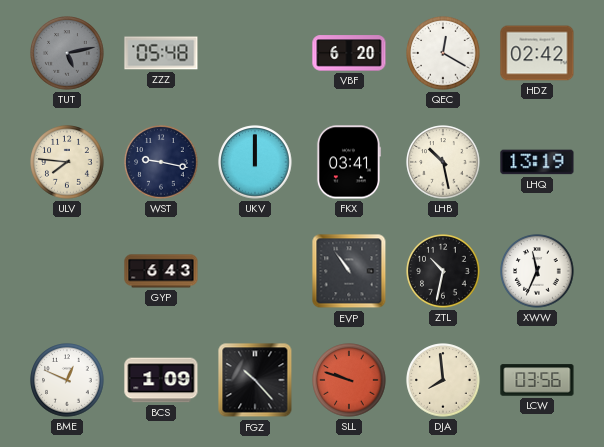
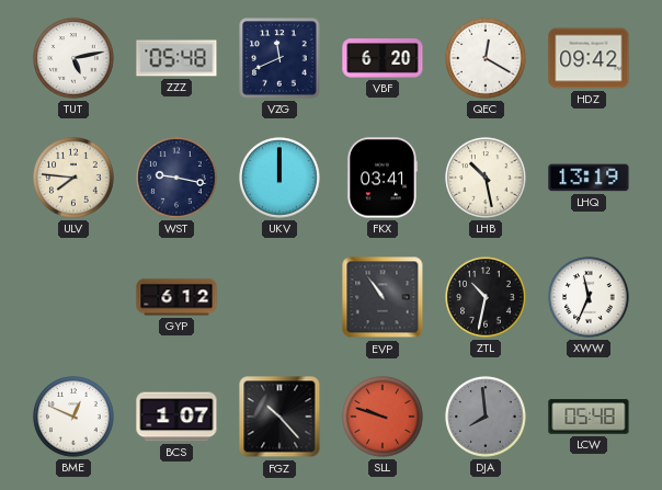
TUT dial: grey -> white
VZG: none -> 11:41
HDZ: 02:42 -> 09:42
GYP: 6:43 -> 6:12
BCS: 1:09 -> 1:07
DJA dial: cream -> grey
LCW: 03:56 -> 05:48
